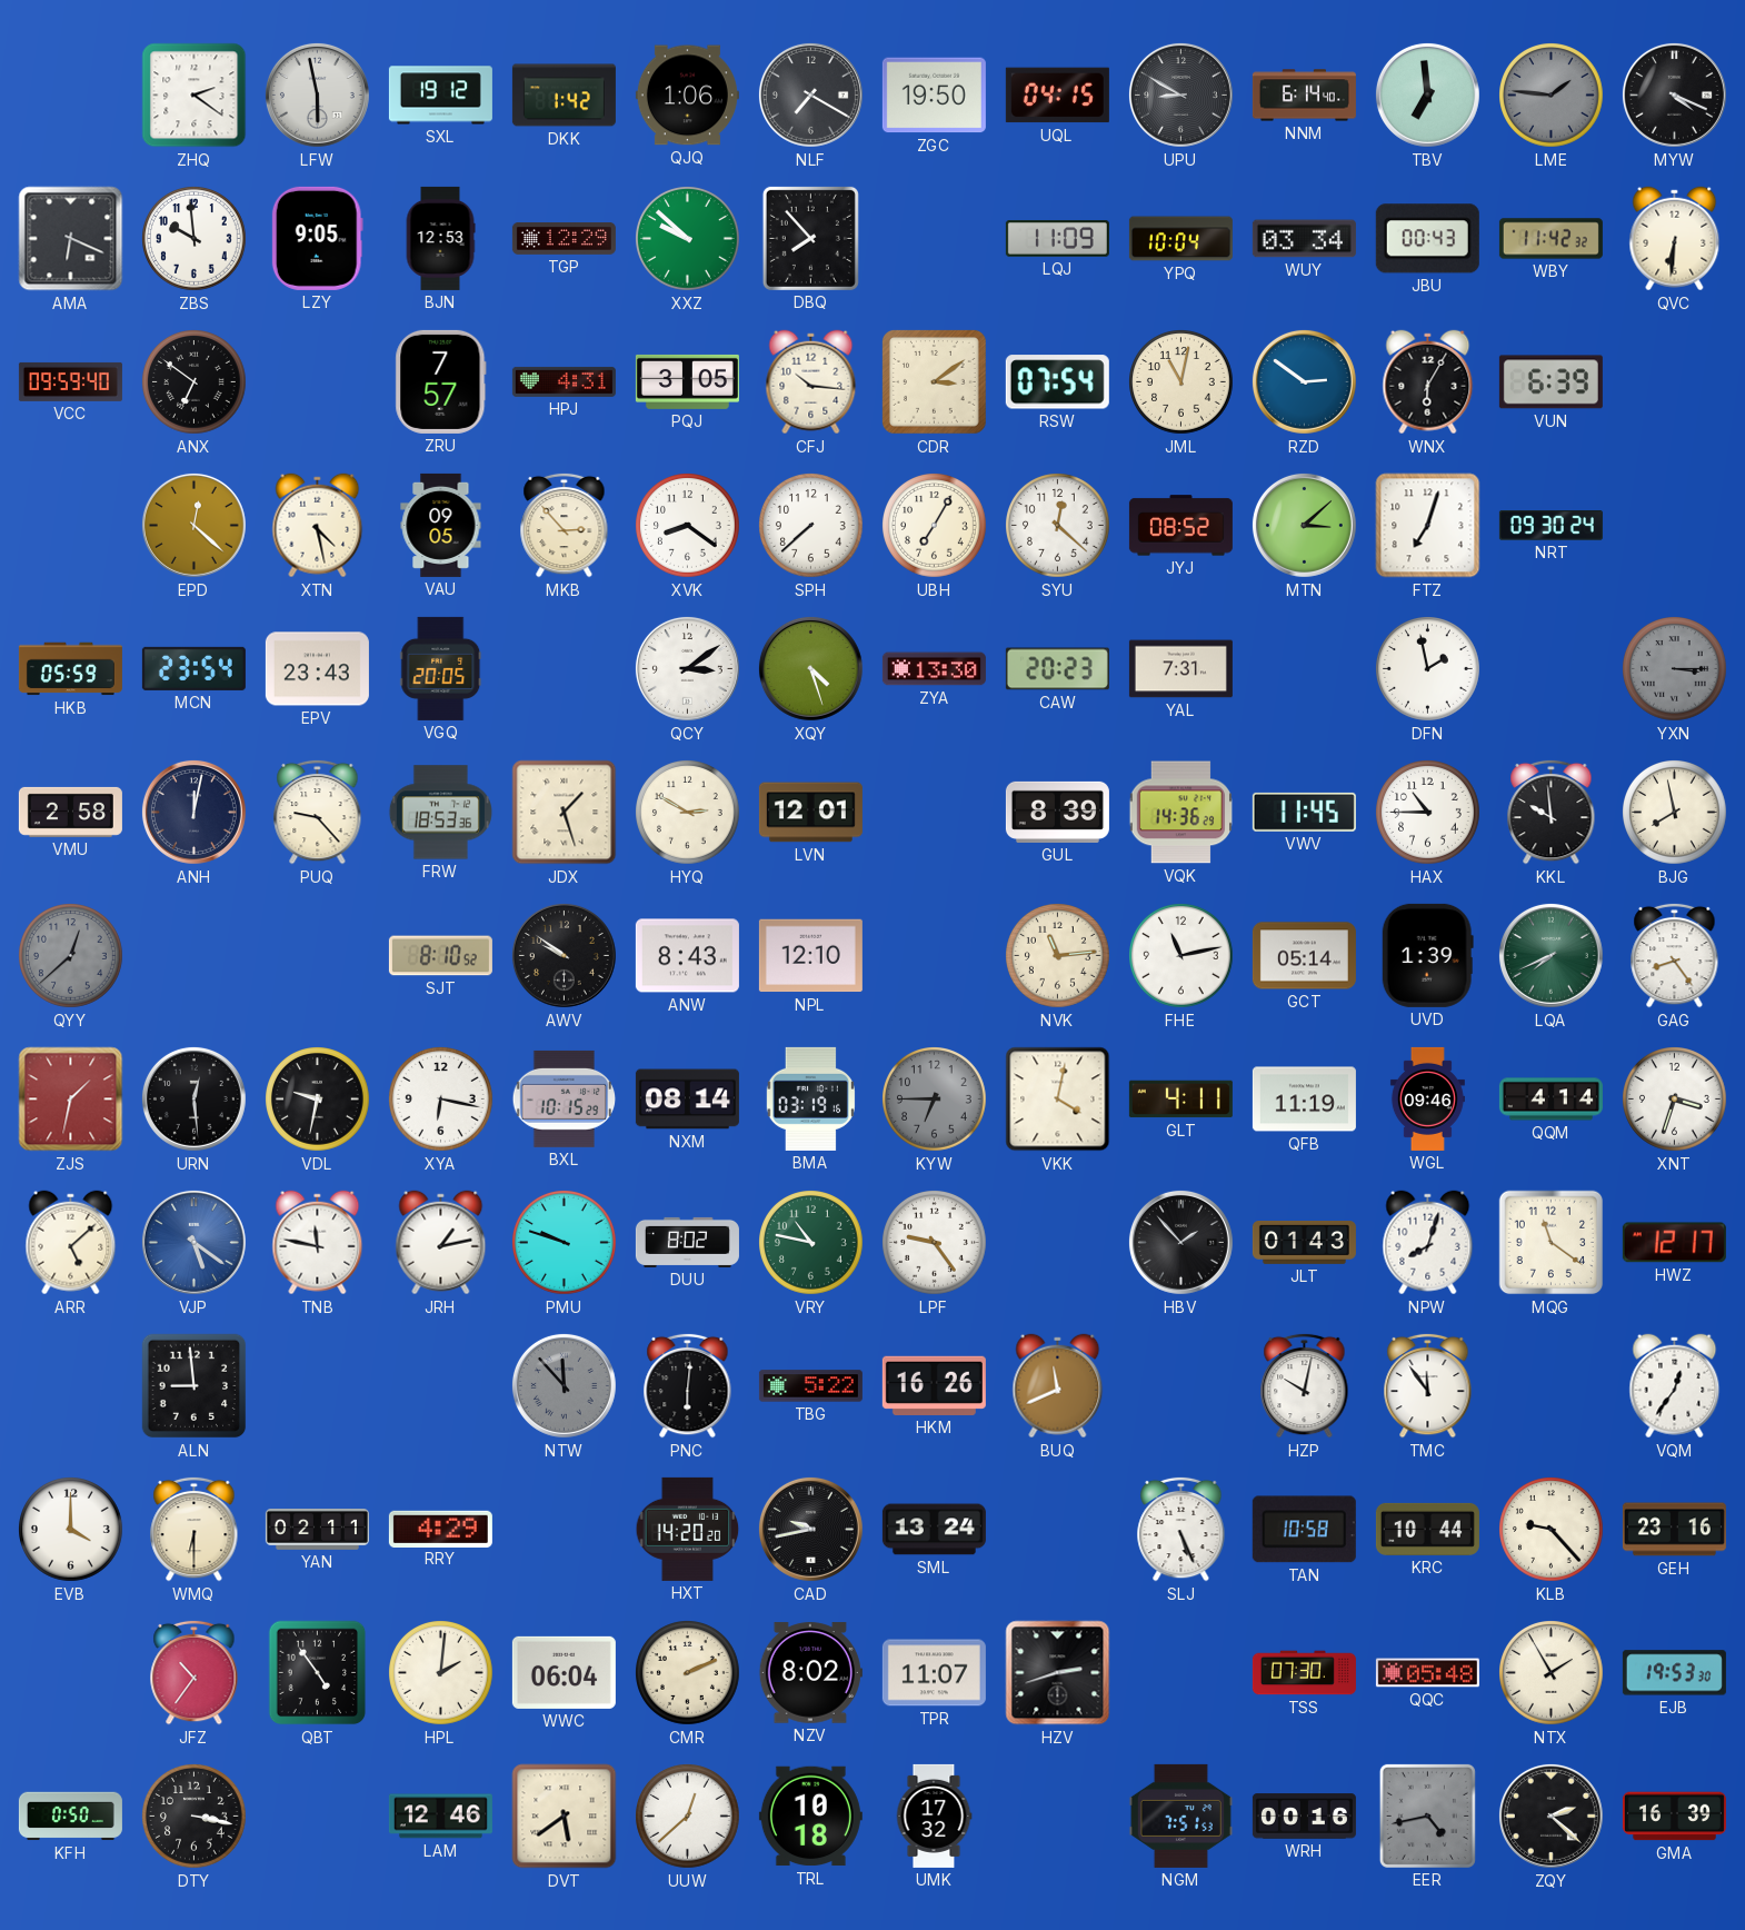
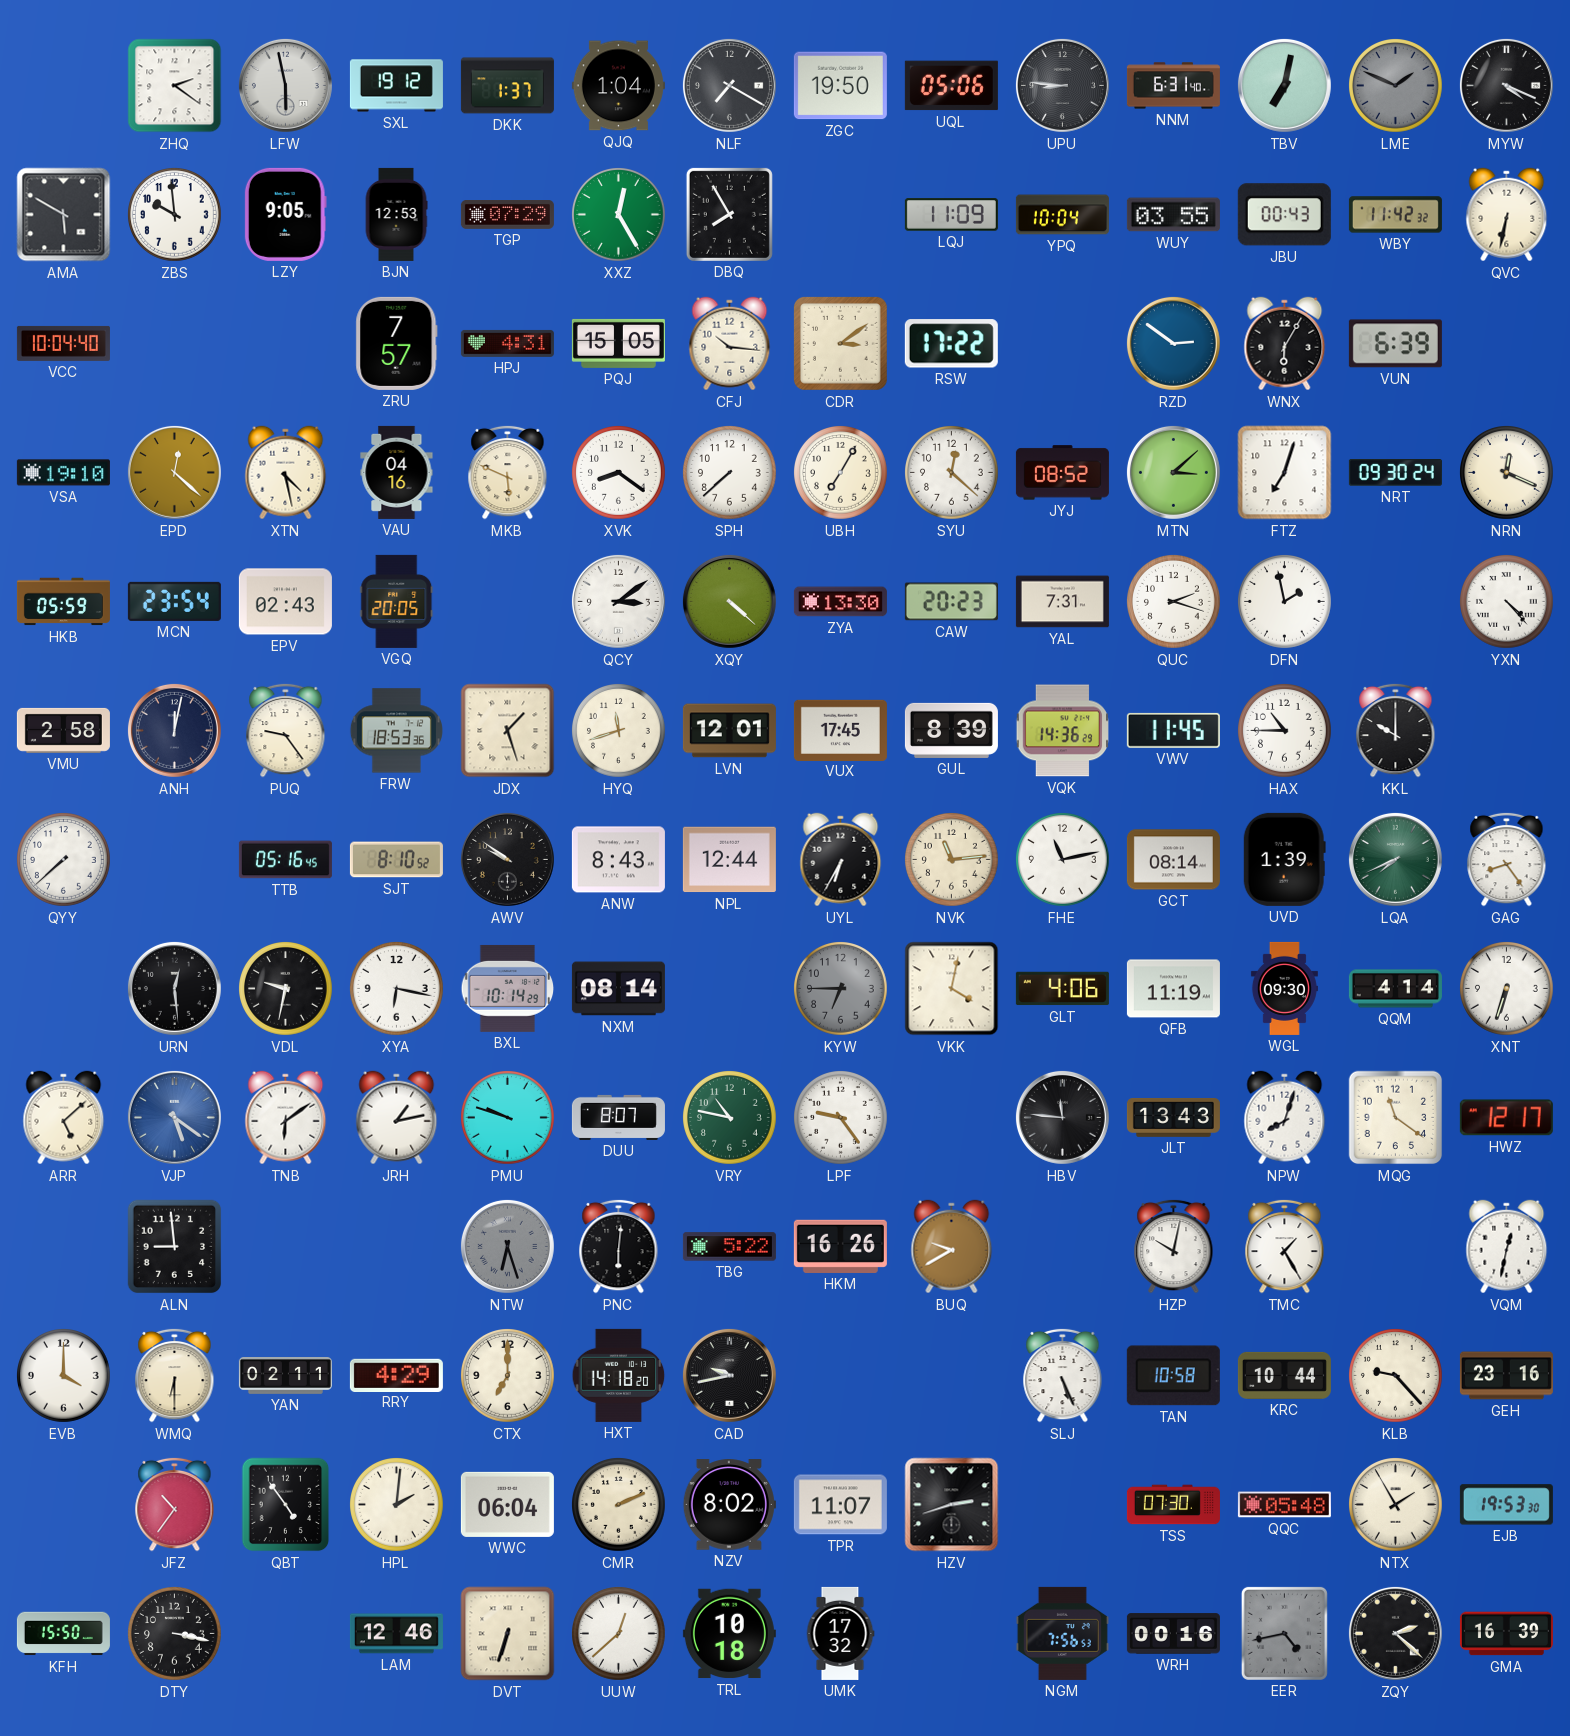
DKK: 1:42 -> 1:37
QJQ: 1:06 -> 1:04
UQL: 04:15 -> 05:06
UPU: 8:50 -> 8:46
NNM: 6:14 -> 6:31
TBV: 6:59 -> 7:02
LME: 1:46 -> 1:49
AMA: 6:19 -> 5:50
TGP: 12:29 -> 07:29
XXZ: 9:52 -> 12:25
DBQ: 7:53 -> 7:55
WUY: 03:34 -> 03:55
QVC: 6:31 -> 6:32
VCC: 09:59 -> 10:04
ANX: 6:51 -> none
PQJ: 3:05 -> 15:05
RSW: 07:54 -> 17:22
JML: 11:02 -> none
VSA: none -> 19:10
VAU: 09:05 -> 04:16
MKB: 2:53 -> 5:49
NRN: none -> 12:19
EPV: 23:43 -> 02:43
XQY: 4:27 -> 4:22
QUC: none -> 2:18
YXN: 3:15 -> 4:23
YXN dial: grey -> white
PUQ: 9:23 -> 9:24
HYQ: 2:50 -> 11:42
VUX: none -> 17:45
KKL: 9:59 -> 10:00
BJG: 7:58 -> none
QYY: 12:38 -> 7:38
QYY dial: grey -> white
TTB: none -> 05:16
NPL: 12:10 -> 12:44
UYL: none -> 6:35
GCT: 05:14 -> 08:14
ZJS: 1:32 -> none
BXL: 10:15 -> 10:14
BMA: 03:19 -> none
GLT: 4:11 -> 4:06
WGL: 09:46 -> 09:30
XNT: 3:33 -> 6:33
TNB: 11:47 -> 6:09
DUU: 8:02 -> 8:07
HBV: 1:53 -> 11:46
JLT: 01:43 -> 13:43
NTW: 11:53 -> 6:27
BUQ: 11:41 -> 9:40
TMC: 11:54 -> 1:25
VQM: 12:36 -> 12:32
CTX: none -> 7:00
HXT: 14:20 -> 14:18
SML: 13:24 -> none
KFH: 0:50 -> 15:50
DVT: 5:39 -> 6:33
NGM: 7:51 -> 7:56
